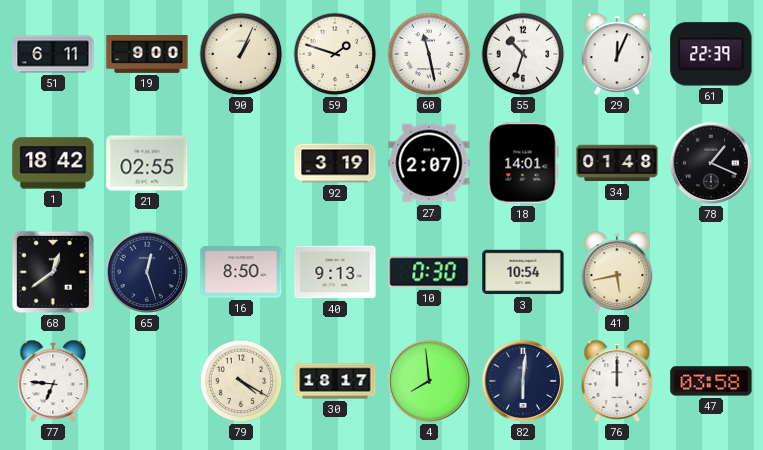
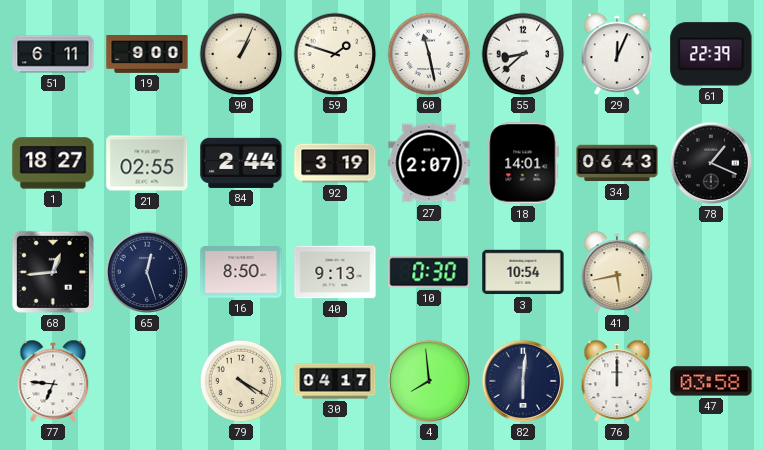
55: 10:33 -> 8:38
1: 18:42 -> 18:27
84: none -> 2:44
34: 01:48 -> 06:43
68: 12:39 -> 12:44
30: 18:17 -> 04:17
